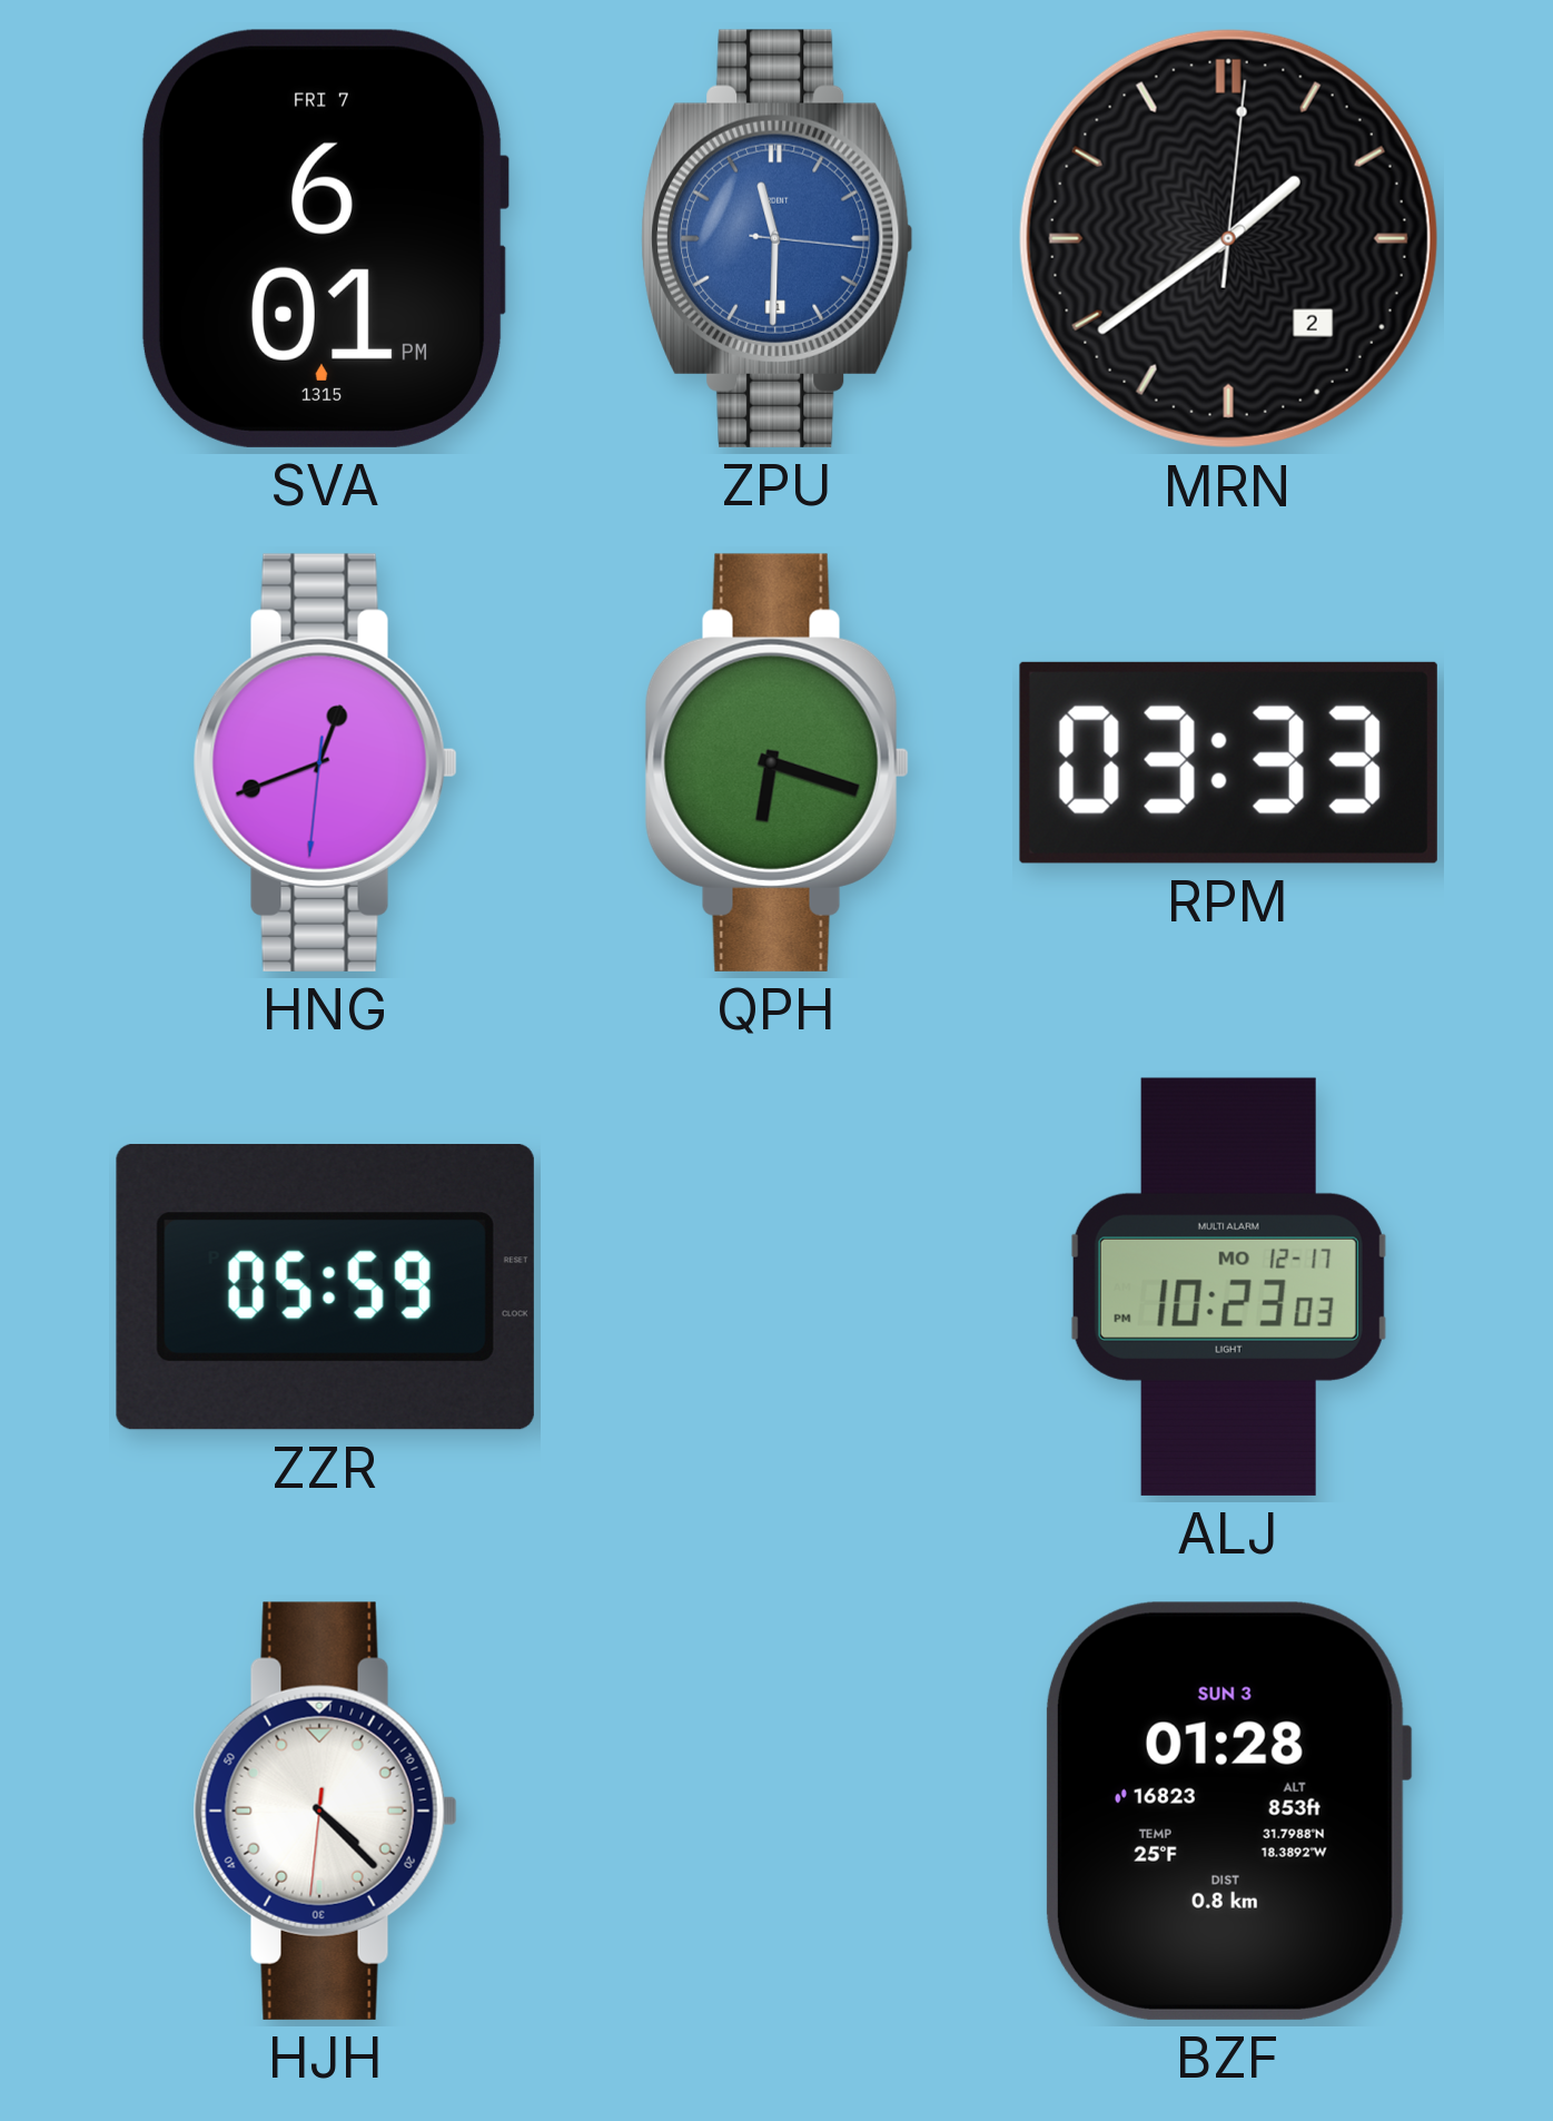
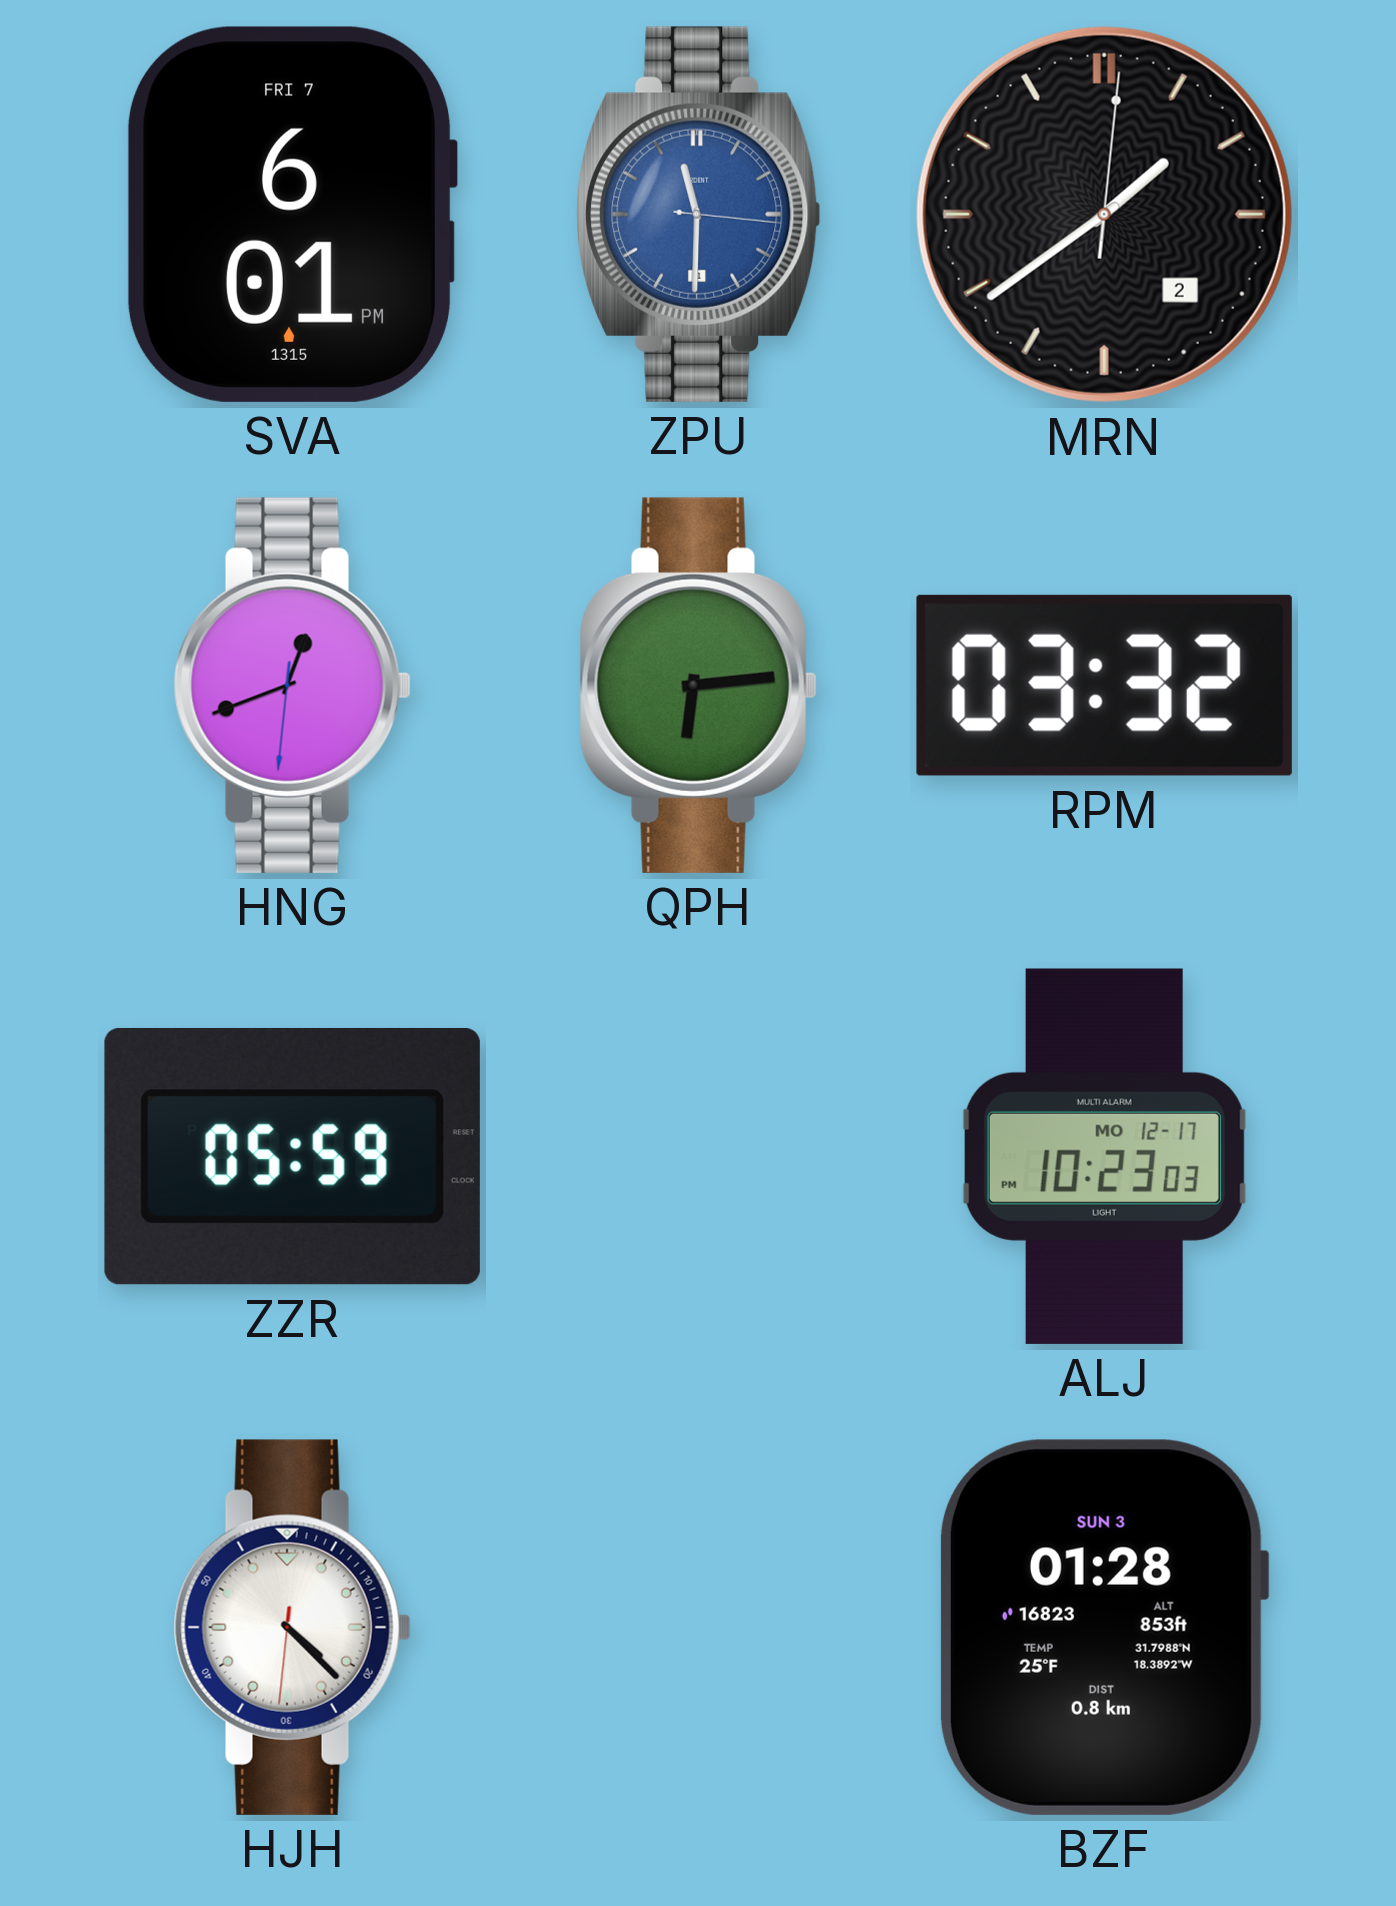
QPH: 6:18 -> 6:14
RPM: 03:33 -> 03:32
